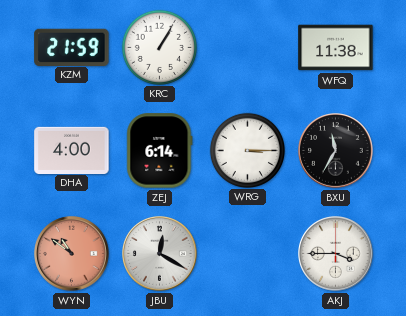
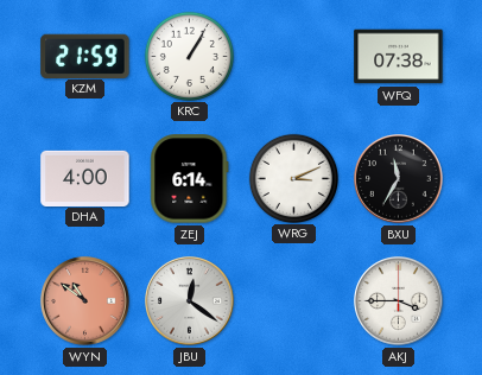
WFQ: 11:38 -> 07:38
WRG: 3:15 -> 3:11
JBU: 12:20 -> 12:21
